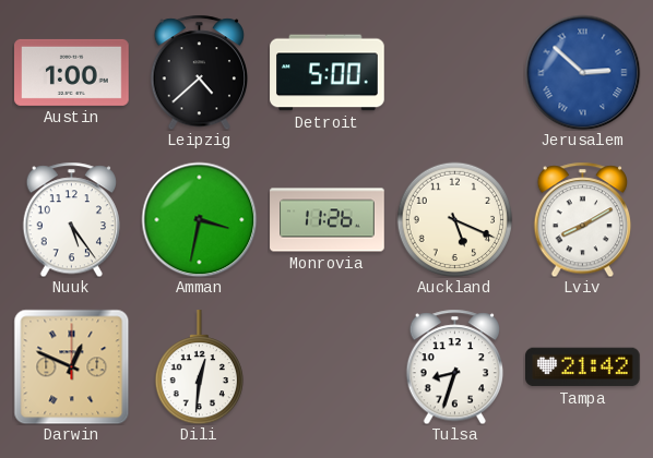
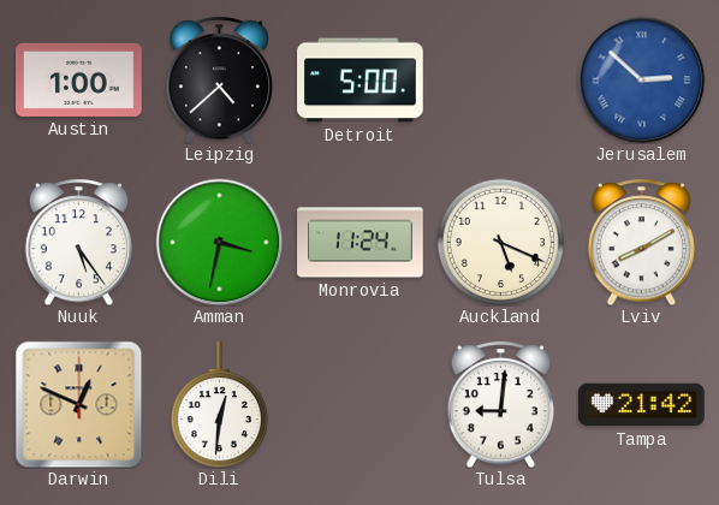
Monrovia: 11:26 -> 11:24
Tulsa: 8:33 -> 9:01
